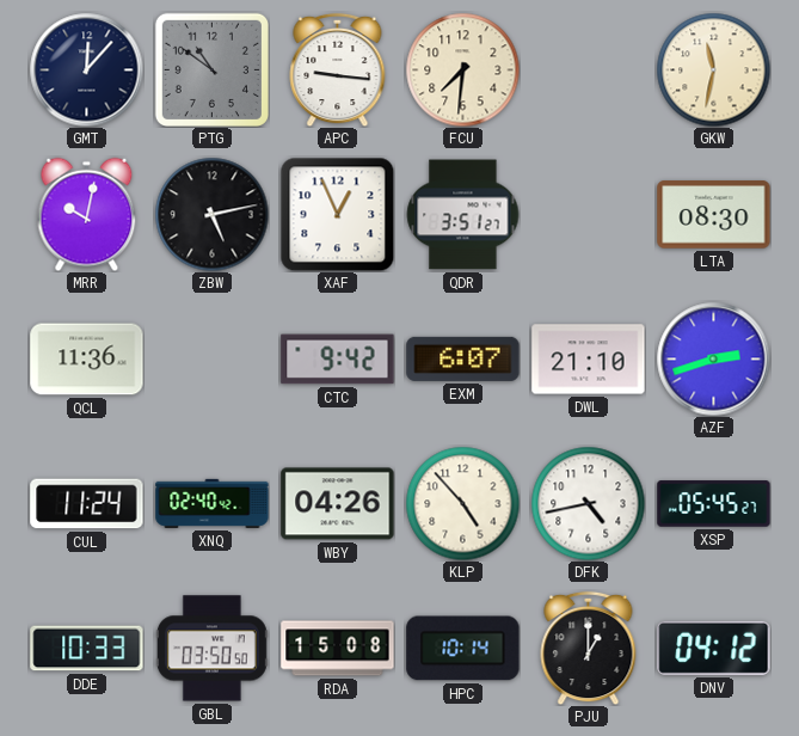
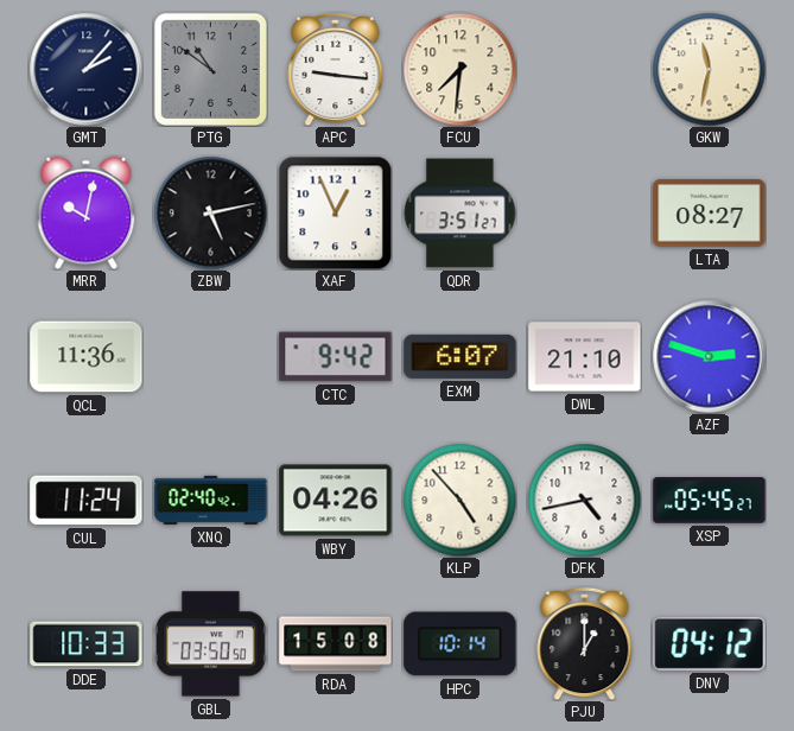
GMT: 12:07 -> 2:07
LTA: 08:30 -> 08:27
AZF: 2:42 -> 2:48
